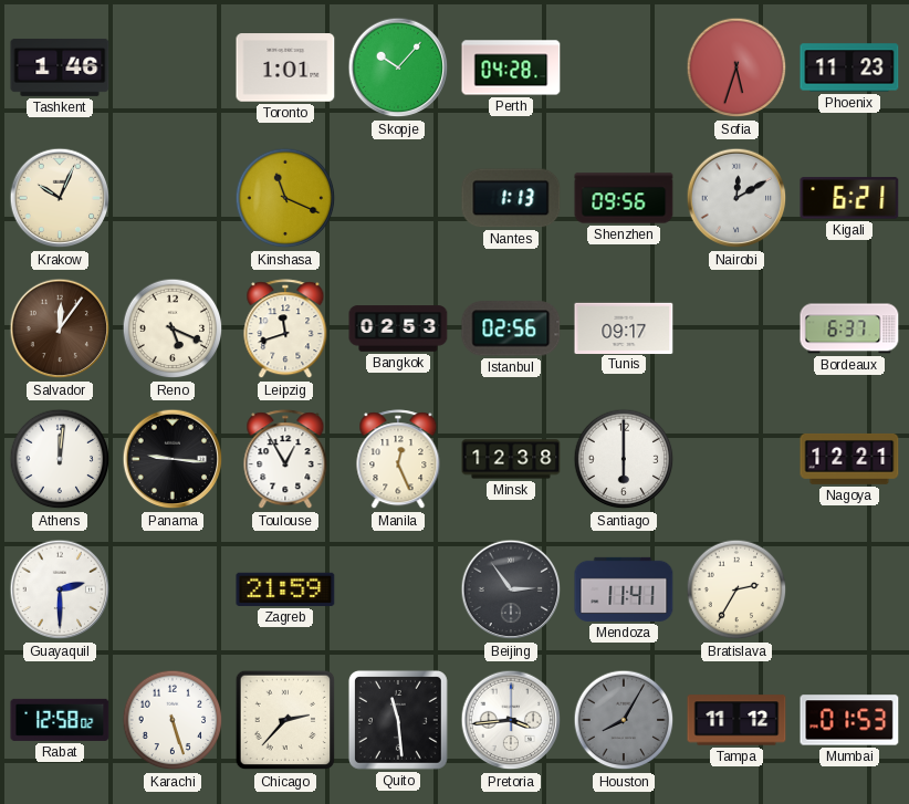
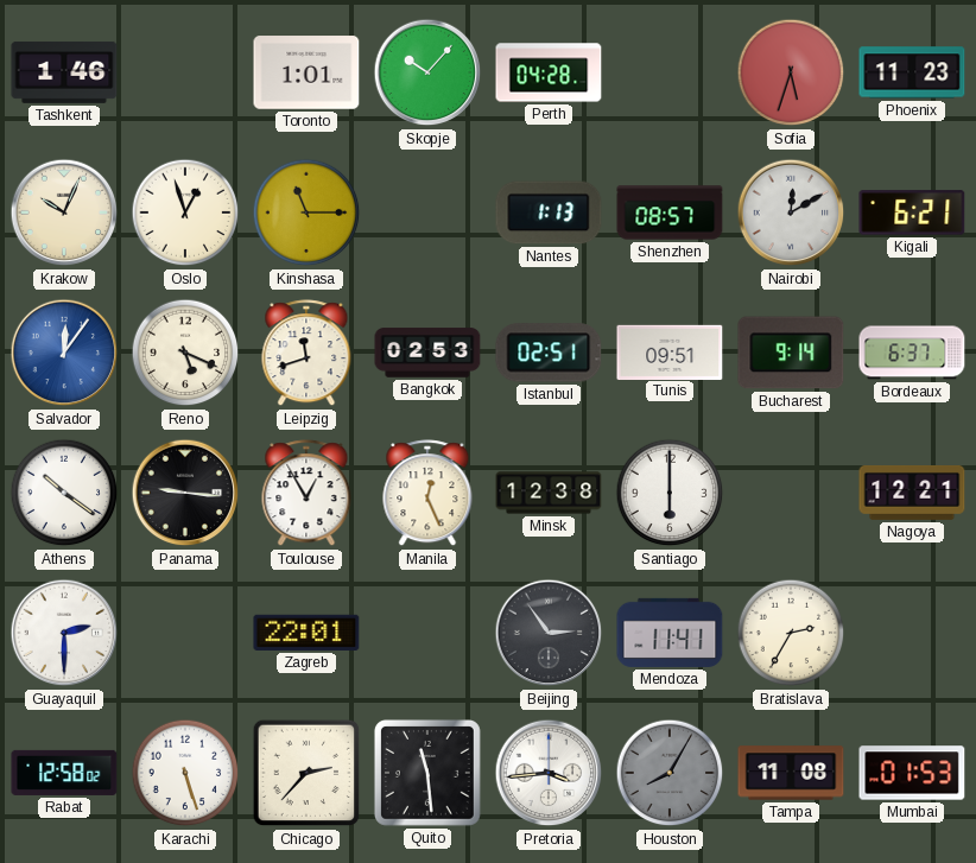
Oslo: none -> 12:57
Kinshasa: 11:19 -> 11:15
Shenzhen: 09:56 -> 08:57
Salvador dial: brown -> blue
Istanbul: 02:56 -> 02:51
Tunis: 09:17 -> 09:51
Bucharest: none -> 9:14
Athens: 12:01 -> 10:21
Zagreb: 21:59 -> 22:01
Tampa: 11:12 -> 11:08
